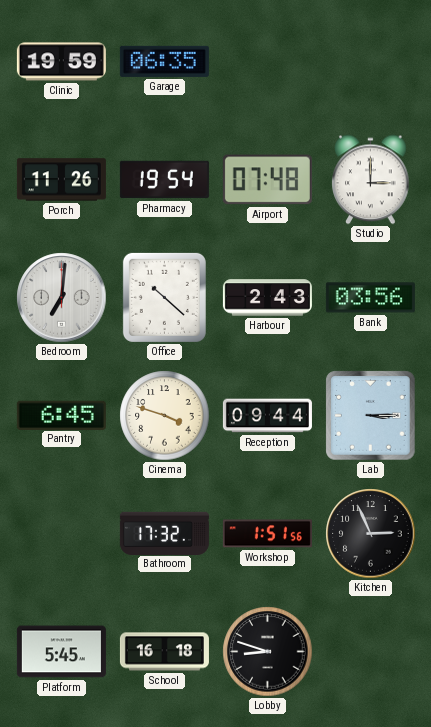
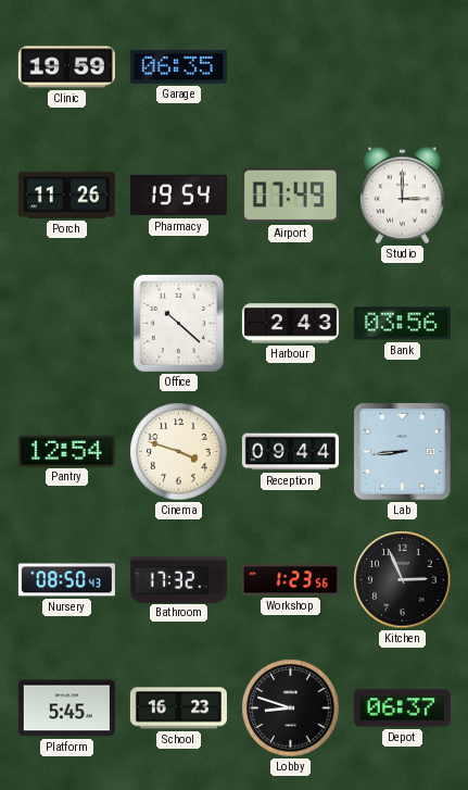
Airport: 07:48 -> 07:49
Bedroom: 7:01 -> none
Pantry: 6:45 -> 12:54
Lab: 3:15 -> 8:44
Nursery: none -> 08:50
Workshop: 1:51 -> 1:23
School: 16:18 -> 16:23
Depot: none -> 06:37
